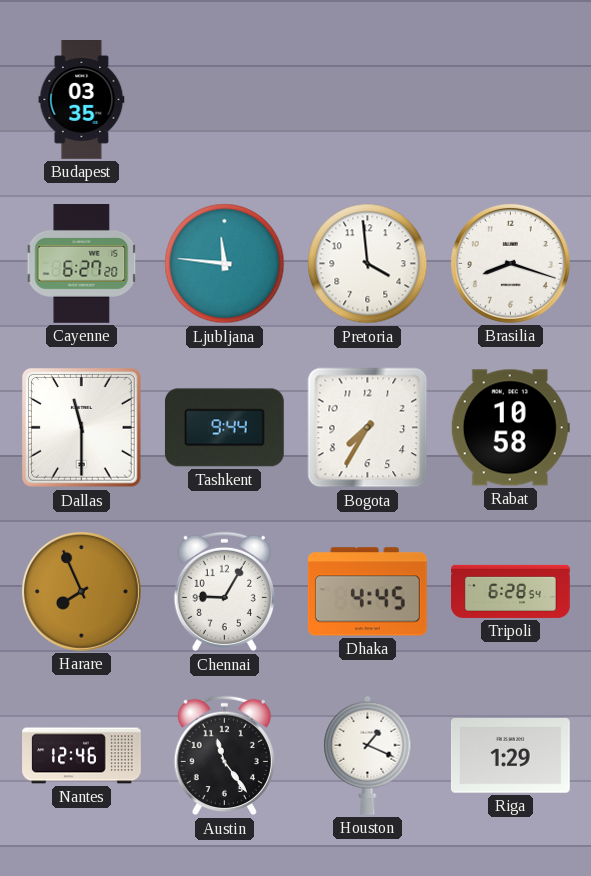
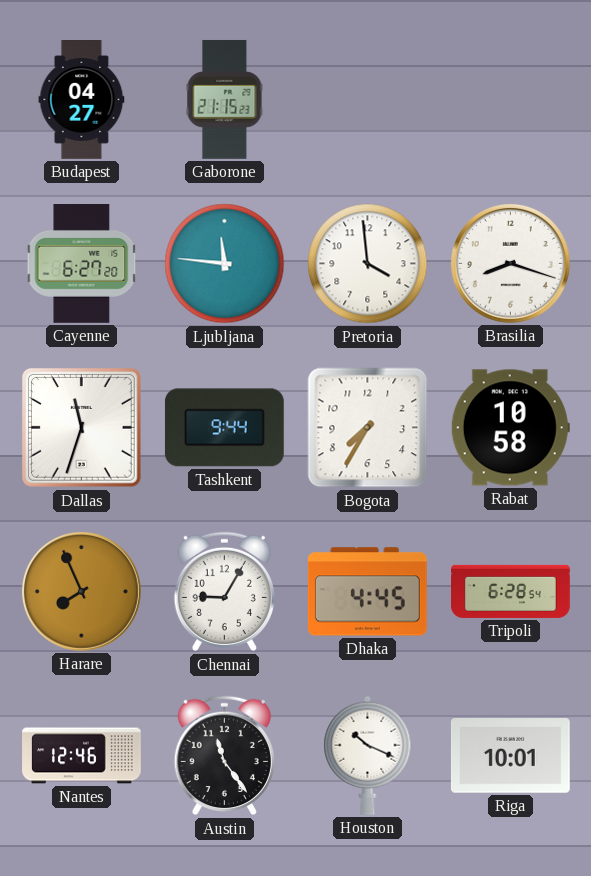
Budapest: 03:35 -> 04:27
Gaborone: none -> 21:15
Dallas: 11:30 -> 11:33
Houston: 1:19 -> 10:19
Riga: 1:29 -> 10:01
